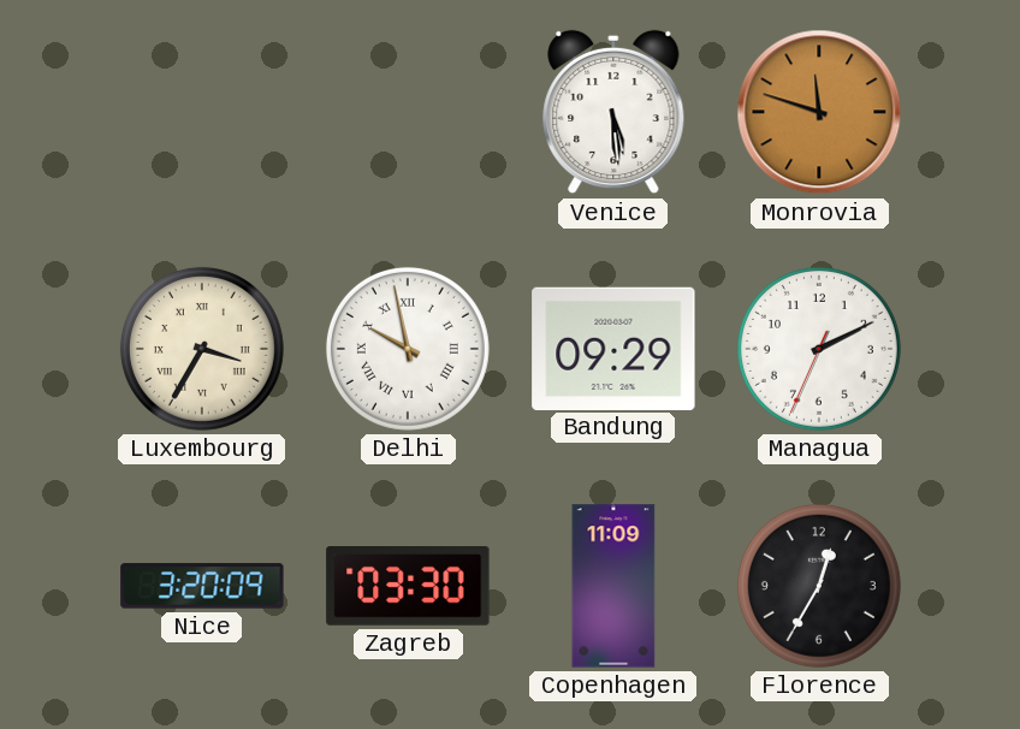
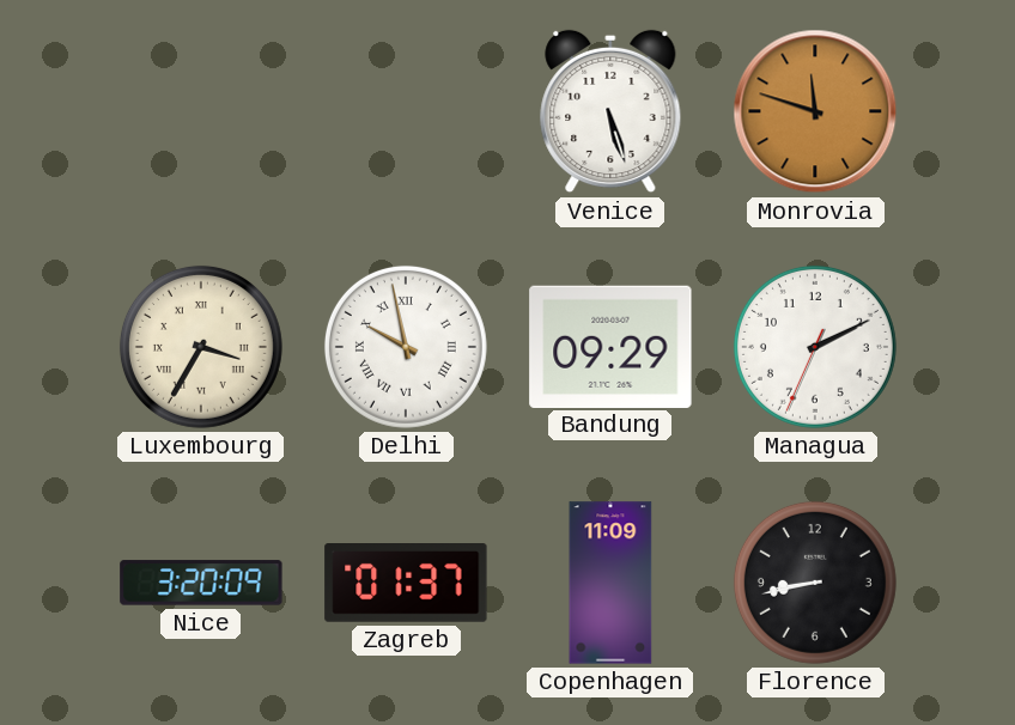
Venice: 5:29 -> 5:27
Zagreb: 03:30 -> 01:37
Florence: 12:35 -> 8:43
